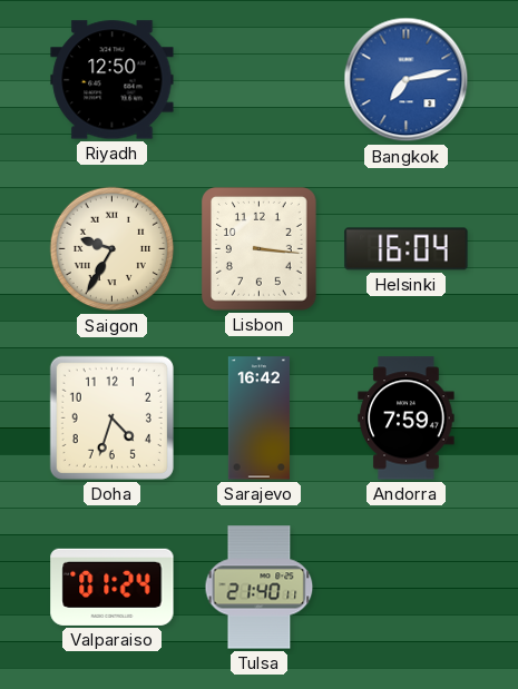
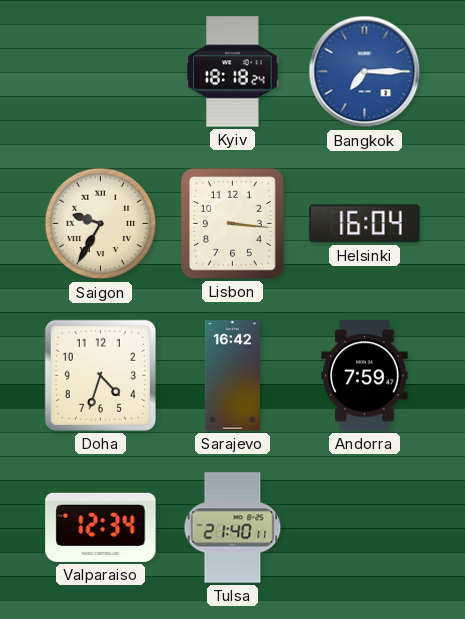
Riyadh: 12:50 -> none
Kyiv: none -> 18:18
Bangkok: 7:13 -> 7:15
Valparaiso: 01:24 -> 12:34
